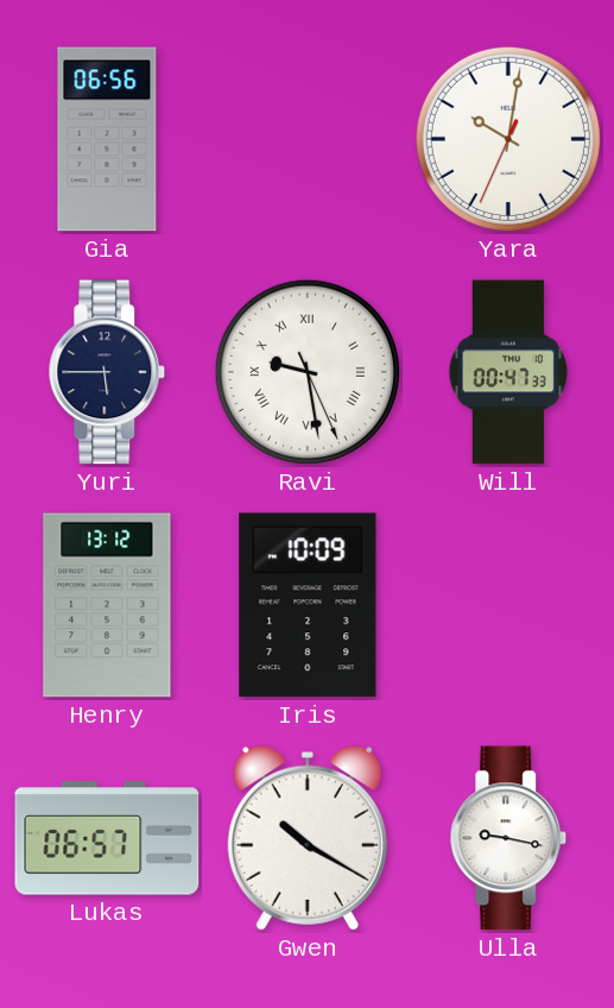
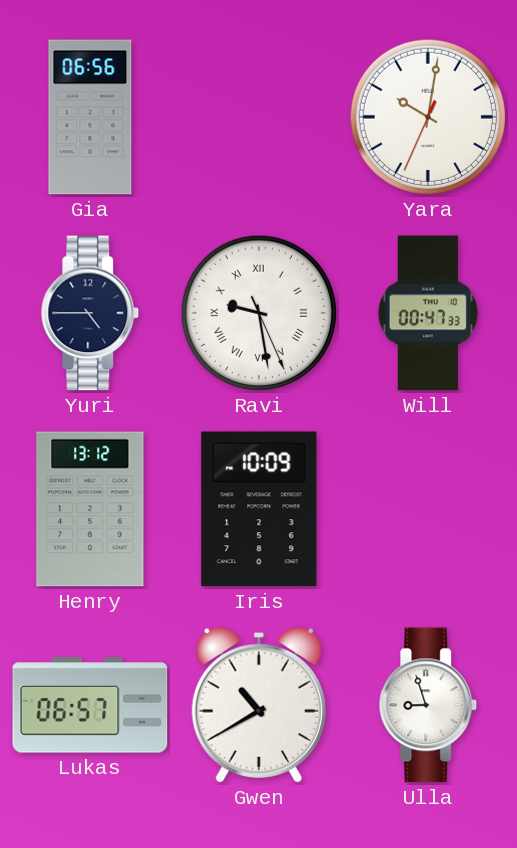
Yuri: 5:45 -> 4:45
Gwen: 10:20 -> 10:40
Ulla: 9:17 -> 8:57
